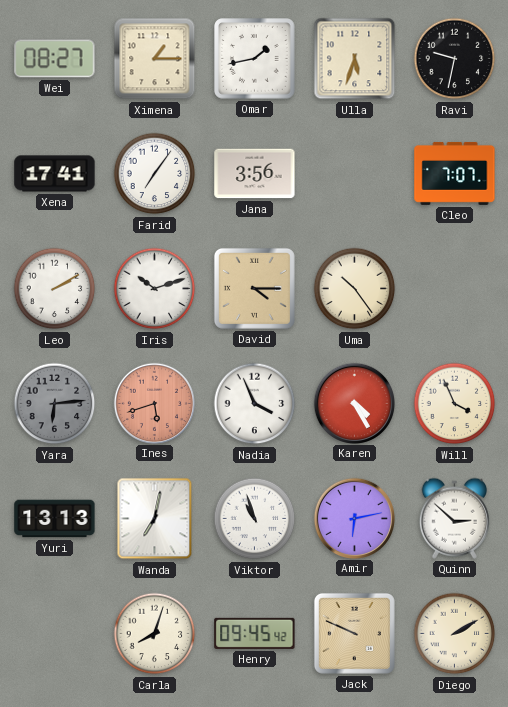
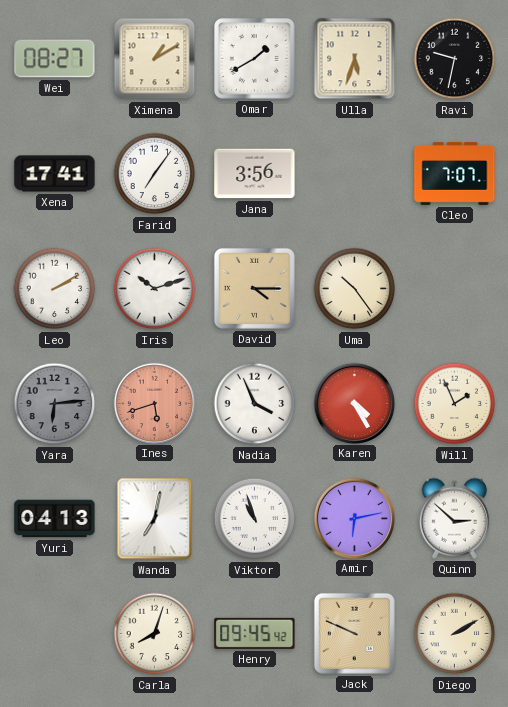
Ximena: 1:15 -> 1:10
Omar: 1:43 -> 1:40
Will: 3:56 -> 1:56
Yuri: 13:13 -> 04:13
